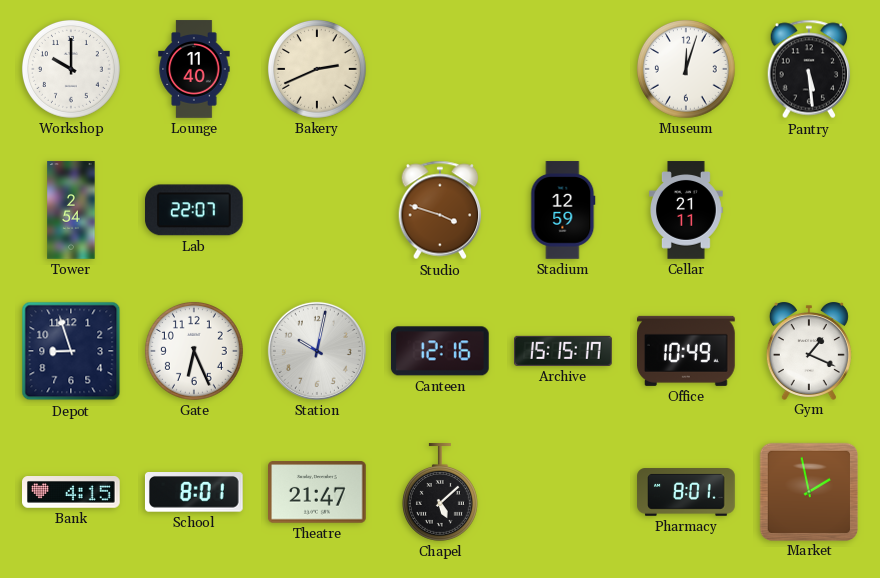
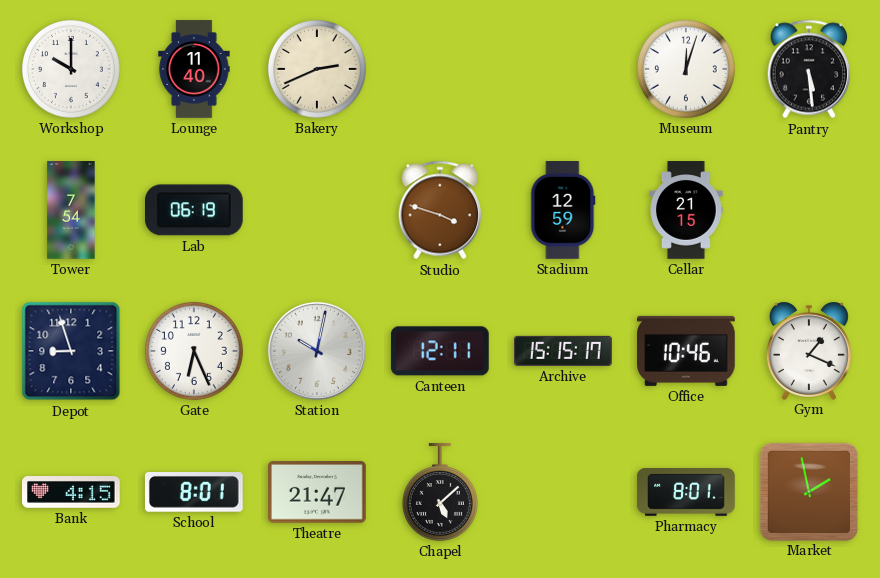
Tower: 2:54 -> 7:54
Lab: 22:07 -> 06:19
Cellar: 21:11 -> 21:15
Canteen: 12:16 -> 12:11
Office: 10:49 -> 10:46
